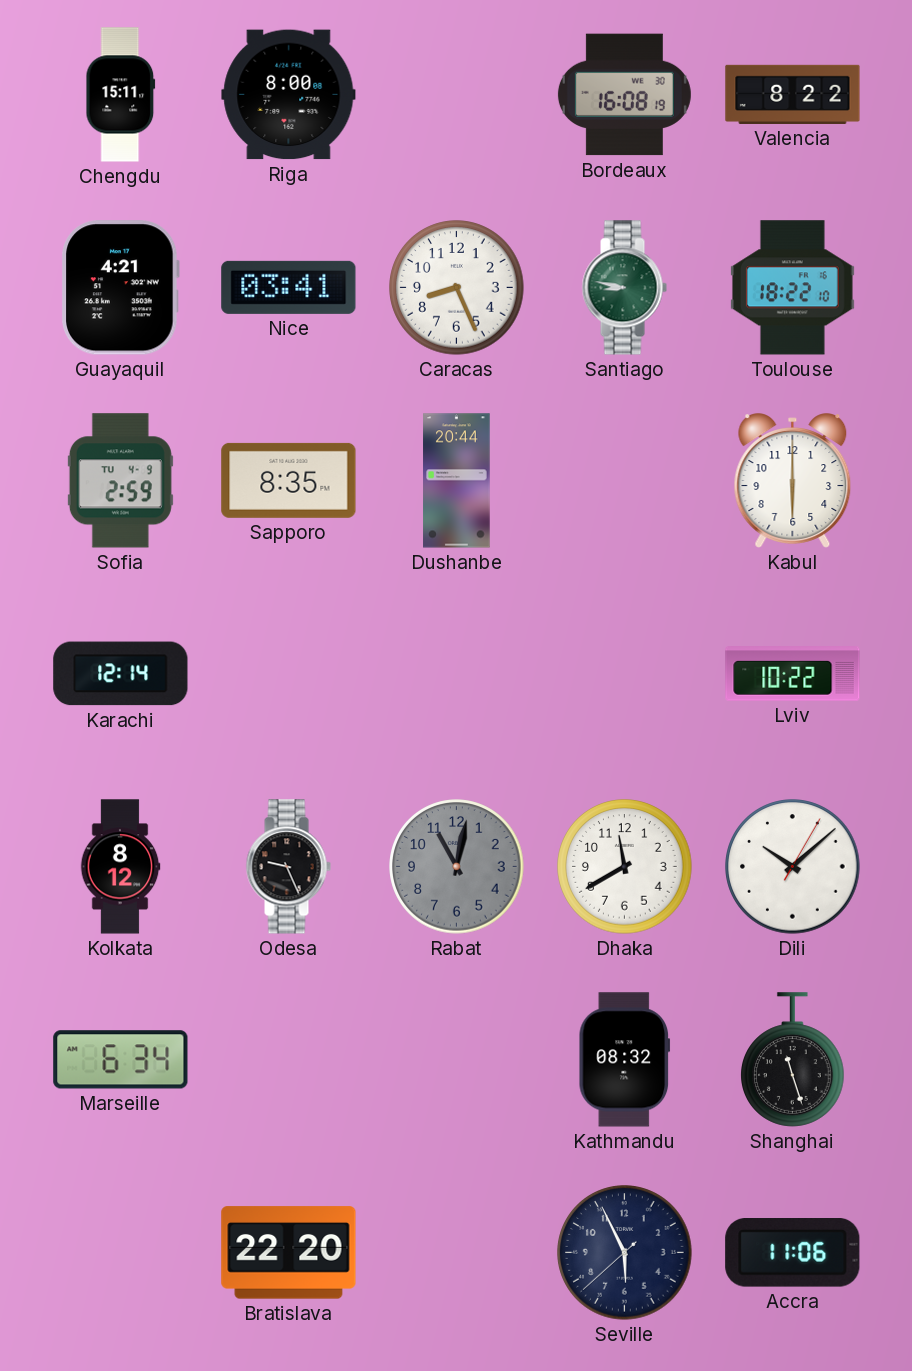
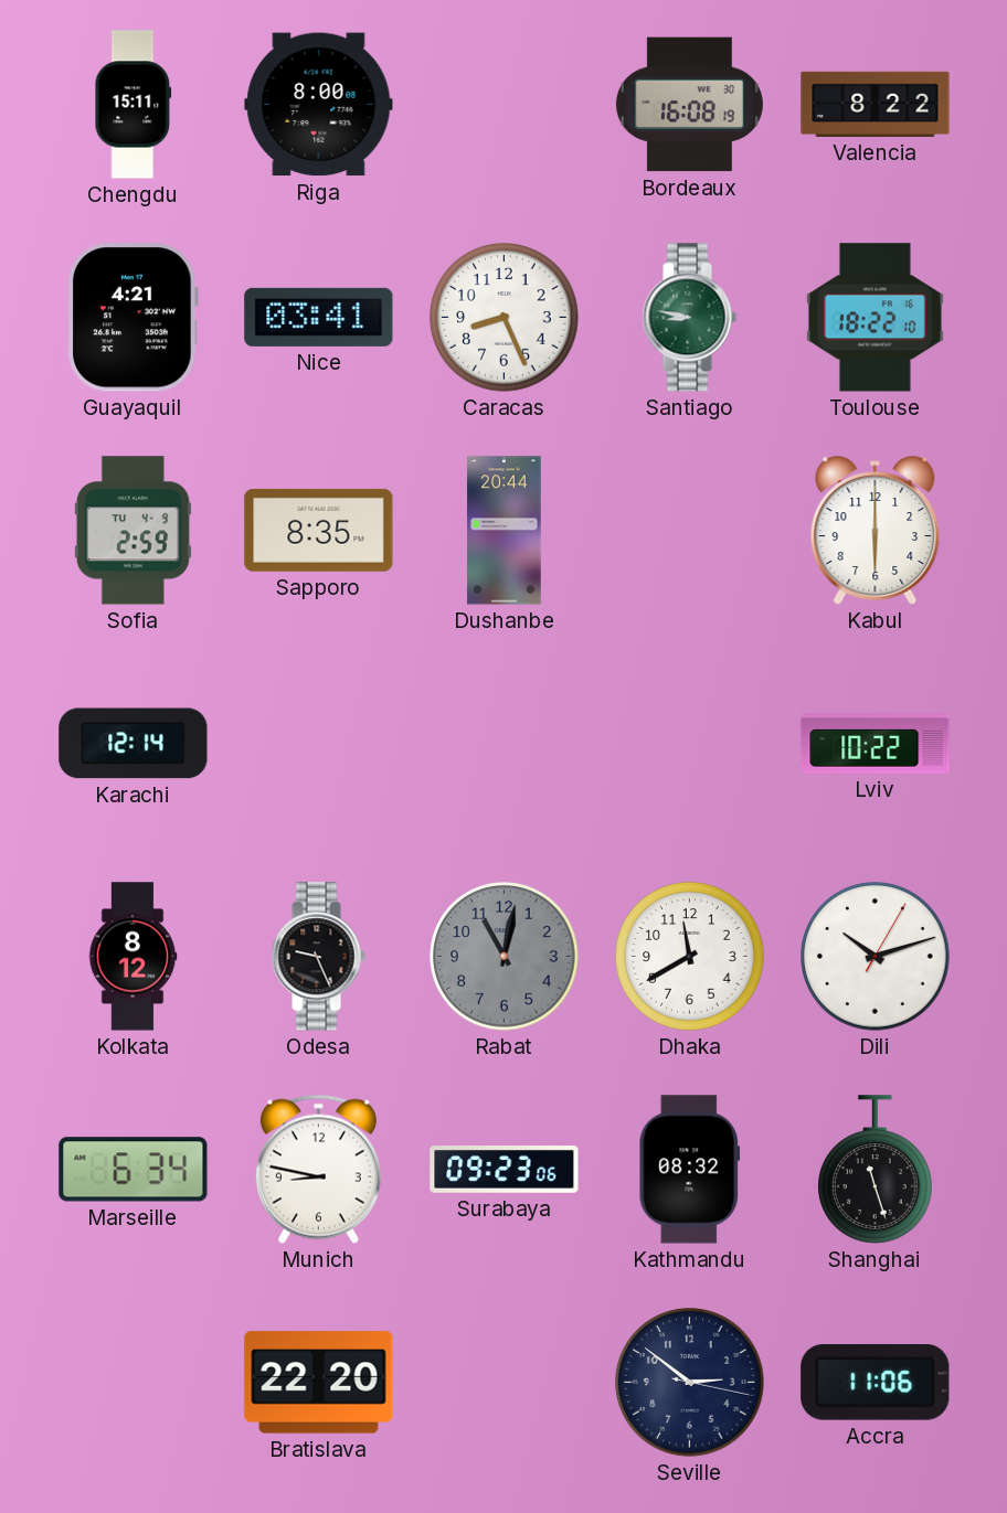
Dili: 10:08 -> 10:12
Munich: none -> 8:47
Surabaya: none -> 09:23
Seville: 5:55 -> 2:51
